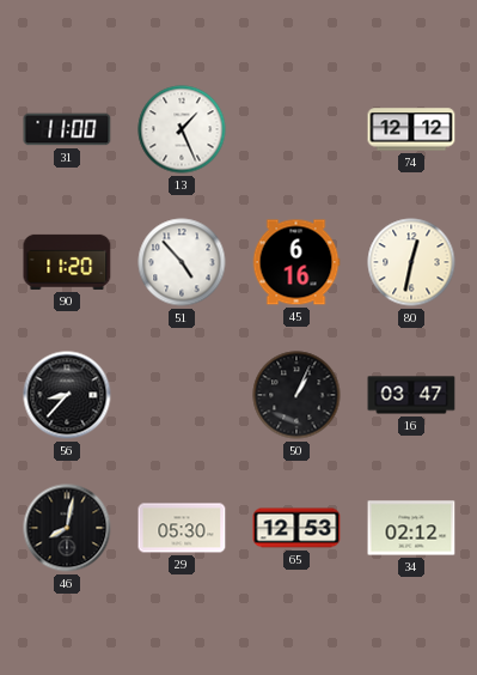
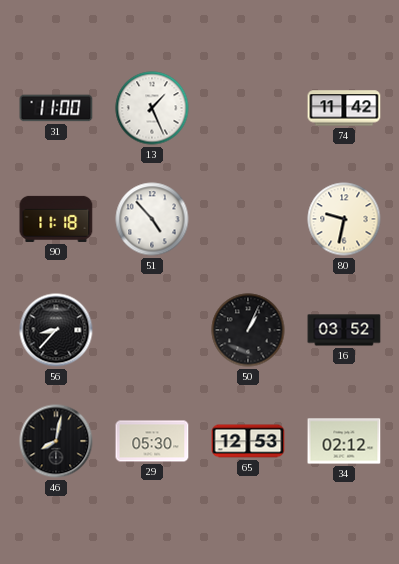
74: 12:12 -> 11:42
90: 11:20 -> 11:18
45: 6:16 -> none
80: 12:32 -> 9:32
16: 03:47 -> 03:52
